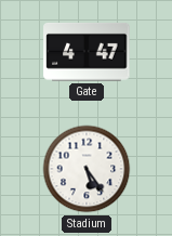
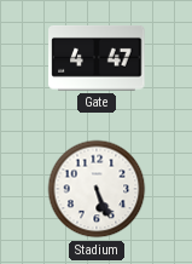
Stadium: 5:24 -> 5:26
